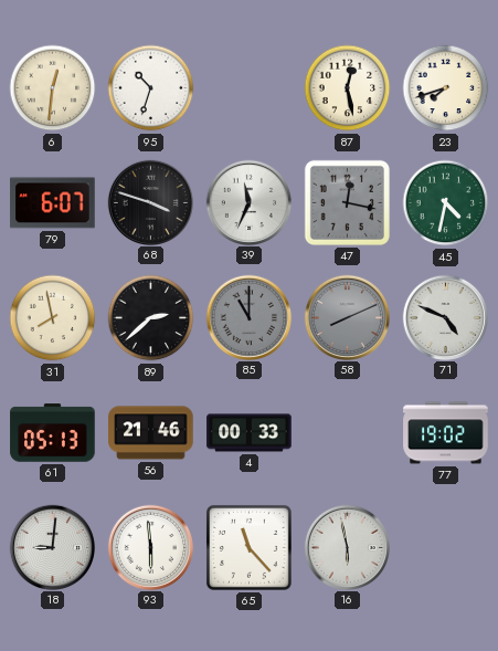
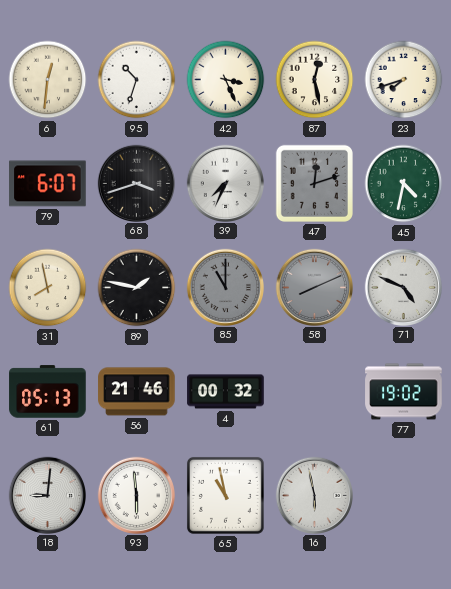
42: none -> 3:26
68: 3:48 -> 3:42
39: 11:34 -> 7:34
47: 12:17 -> 12:12
89: 2:38 -> 1:47
4: 00:33 -> 00:32
65: 11:23 -> 10:58
